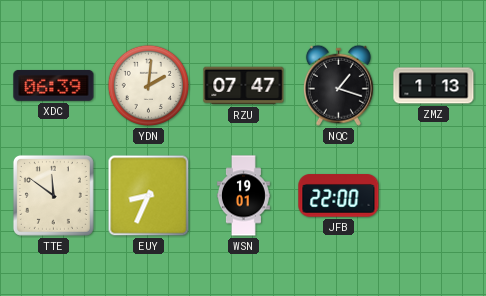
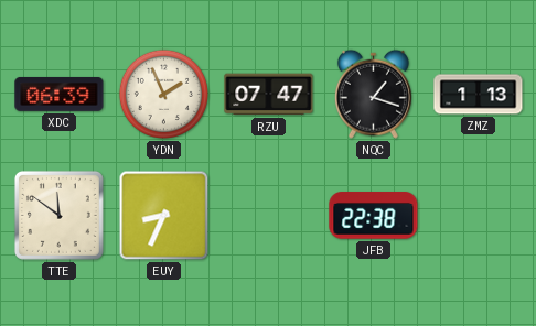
YDN: 2:01 -> 1:56
WSN: 19:01 -> none
JFB: 22:00 -> 22:38
